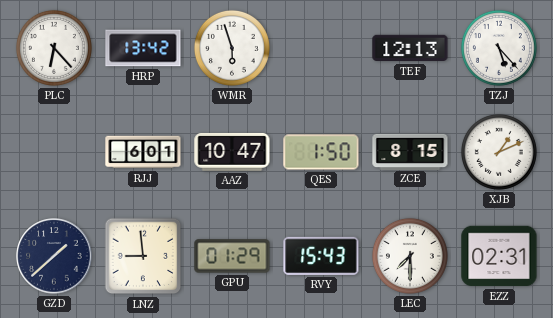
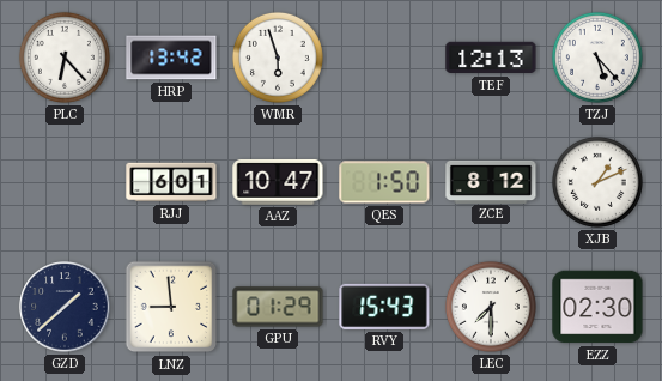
ZCE: 8:15 -> 8:12
EZZ: 02:31 -> 02:30
